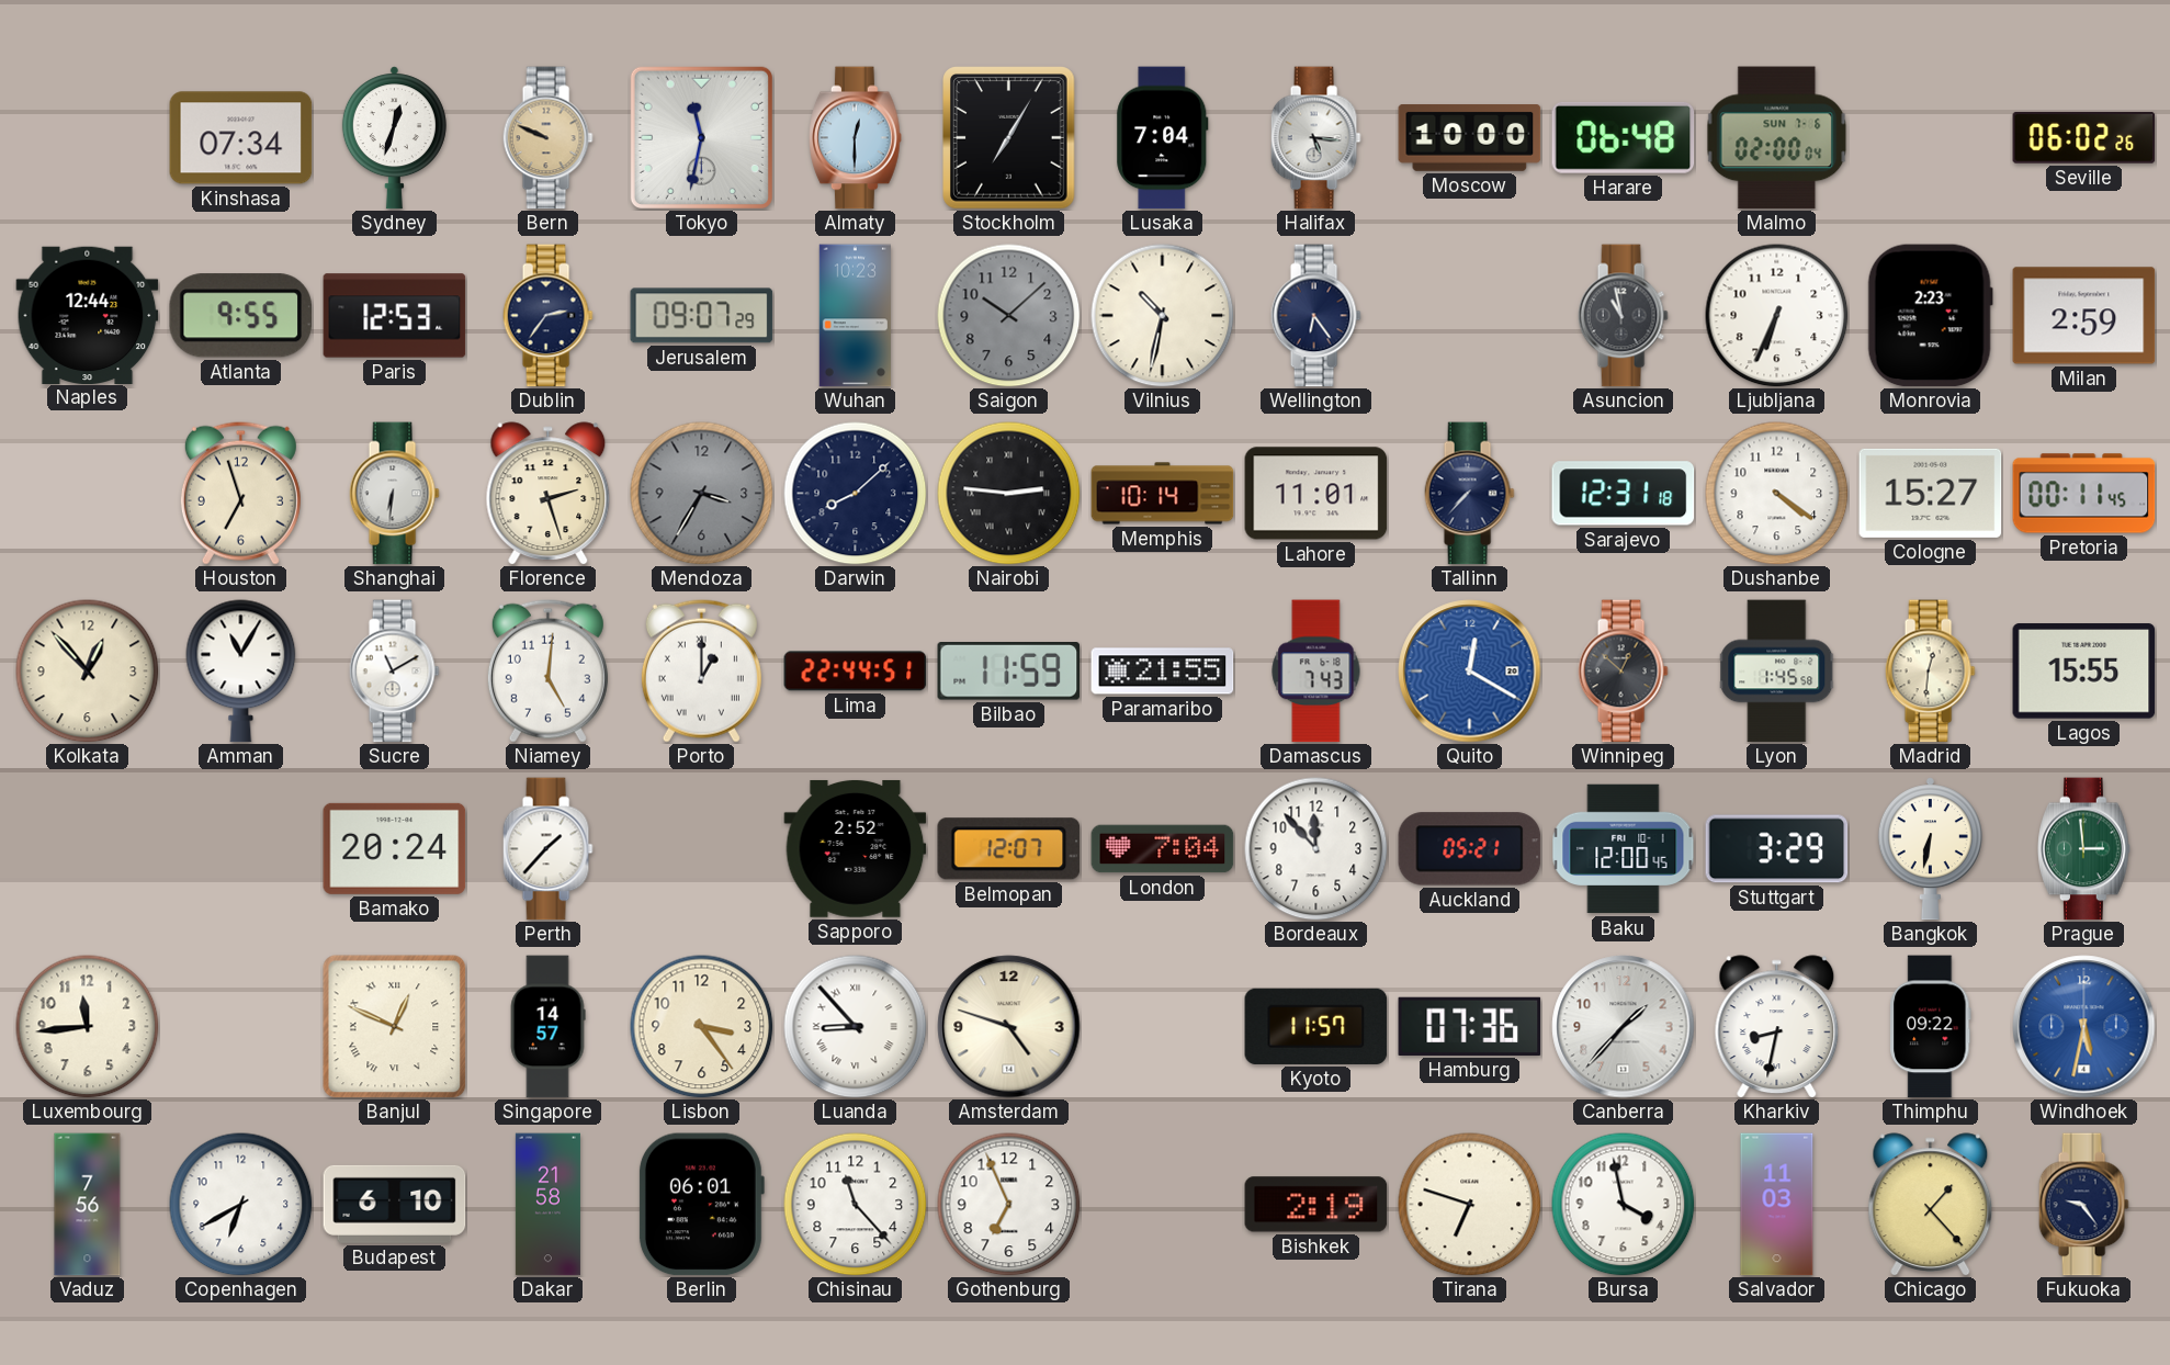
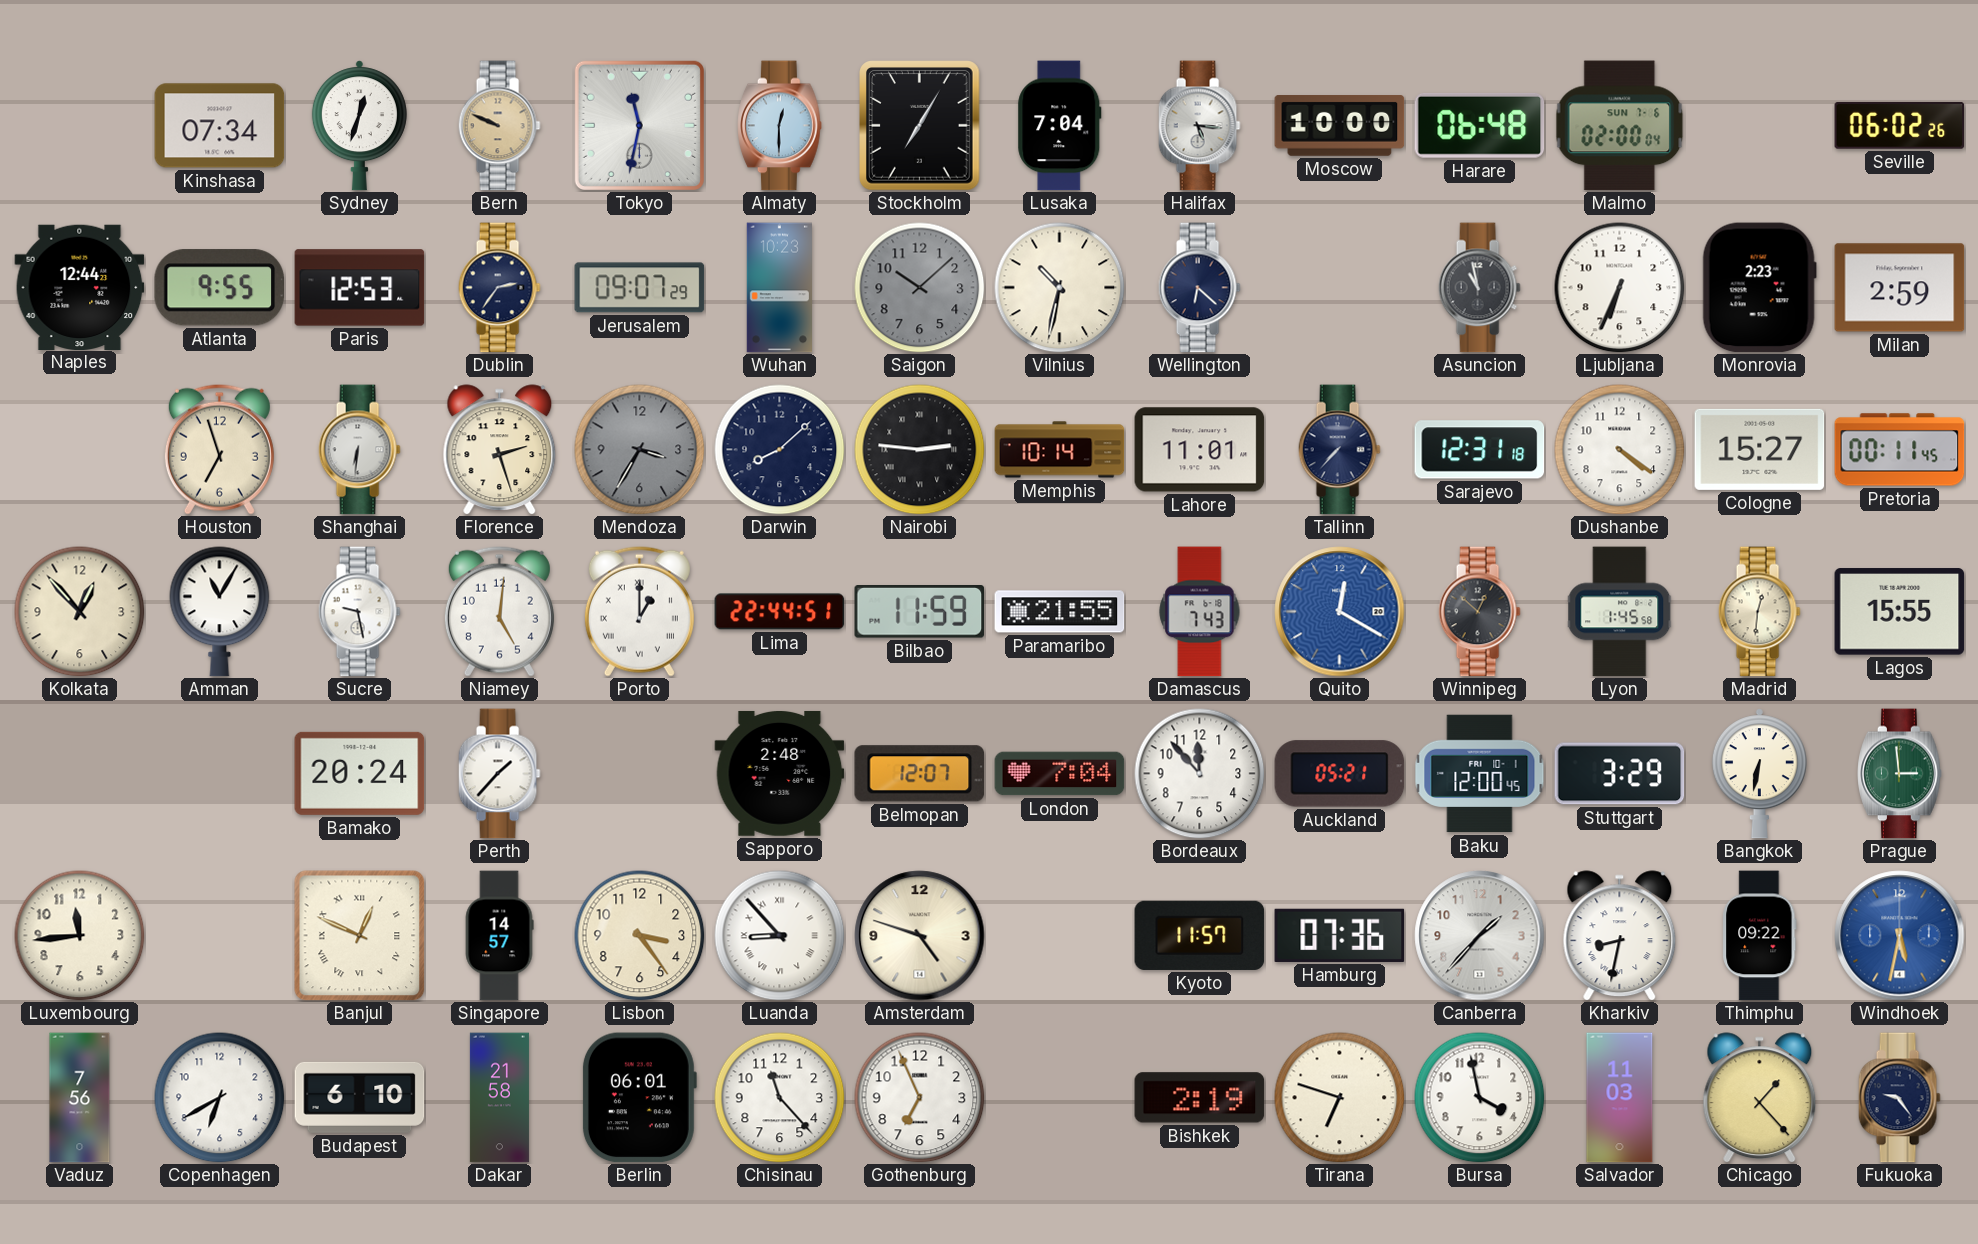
Wellington: 6:24 -> 6:22
Sucre: 11:10 -> 9:28
Sapporo: 2:52 -> 2:48
